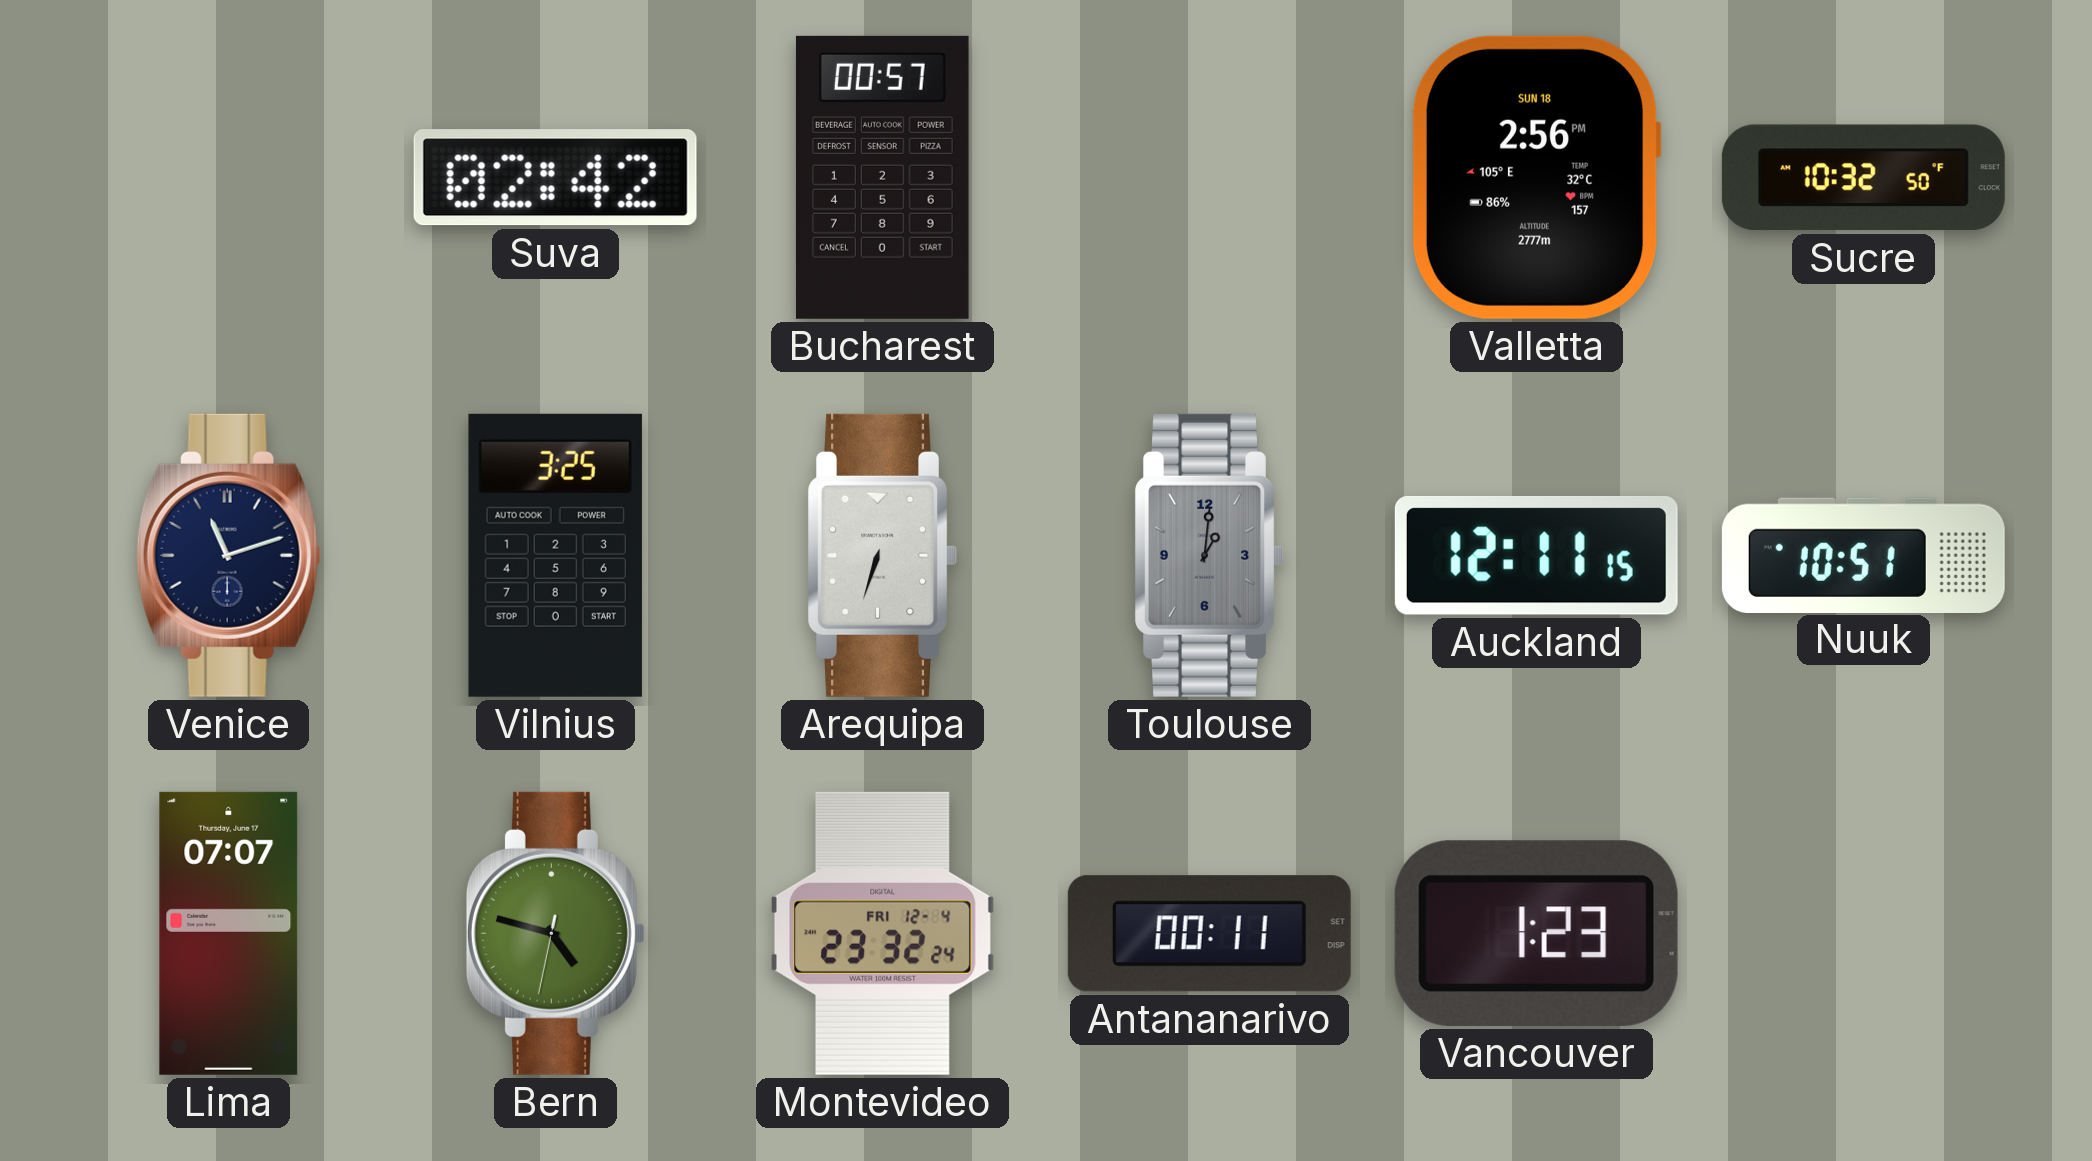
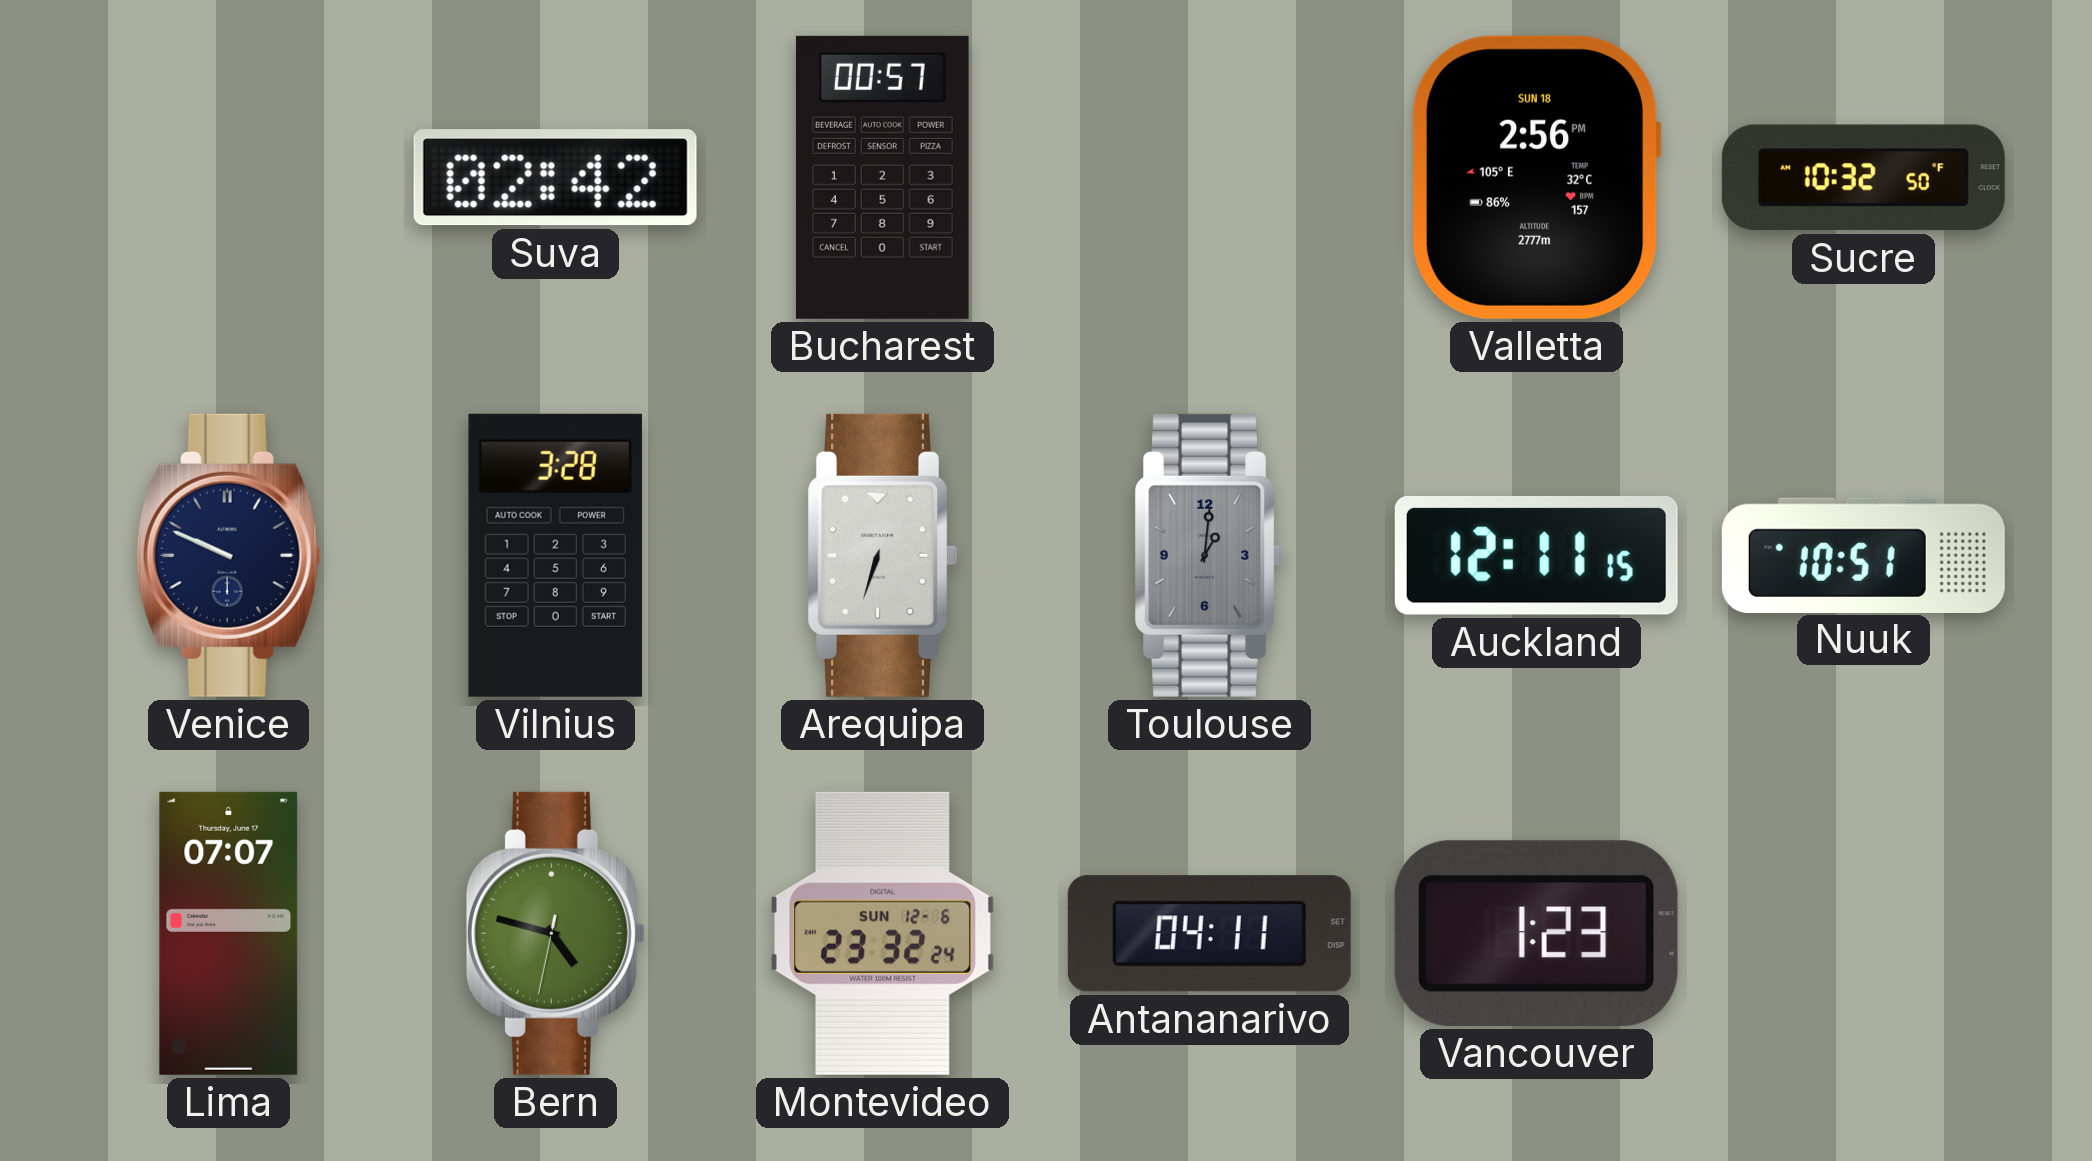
Venice: 11:12 -> 9:49
Vilnius: 3:25 -> 3:28
Montevideo date: FRI 12-4 -> SUN 12-6
Antananarivo: 00:11 -> 04:11
